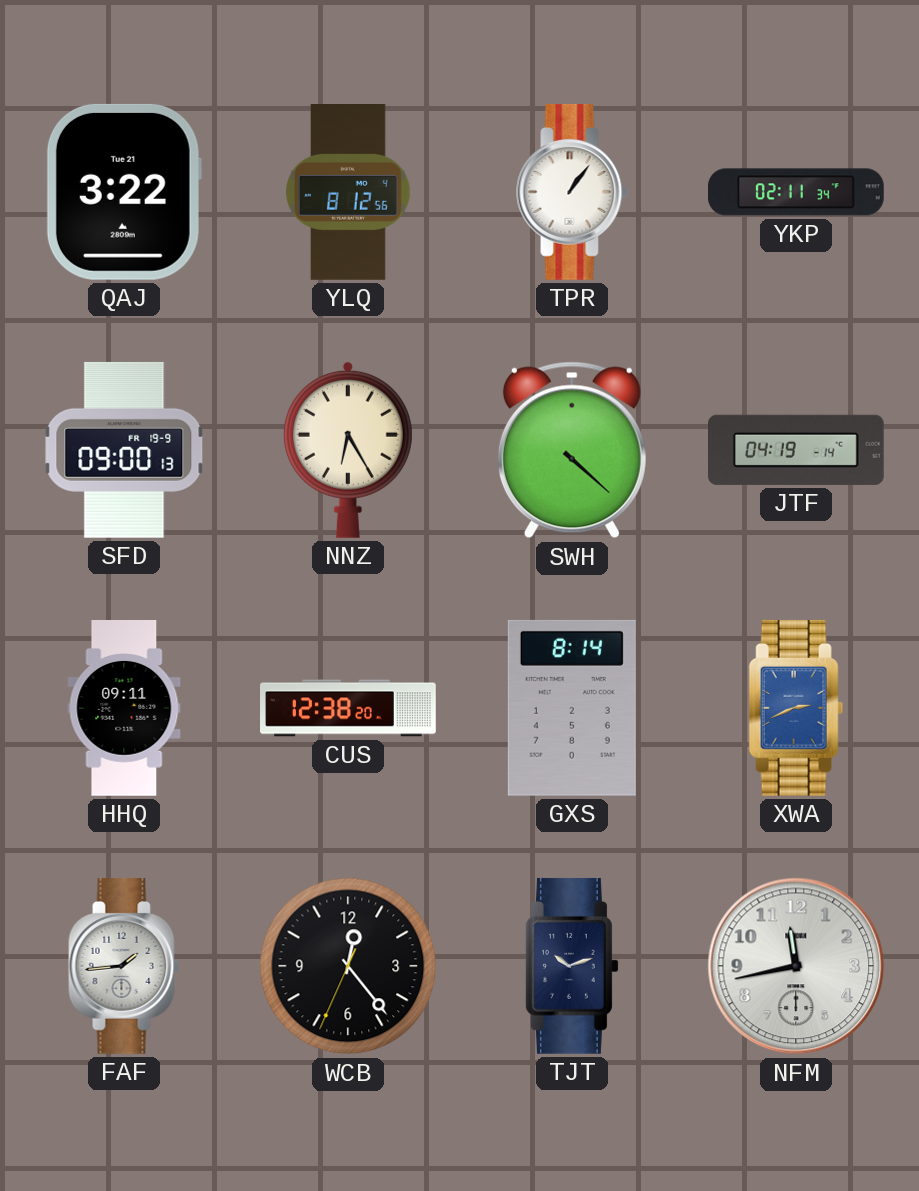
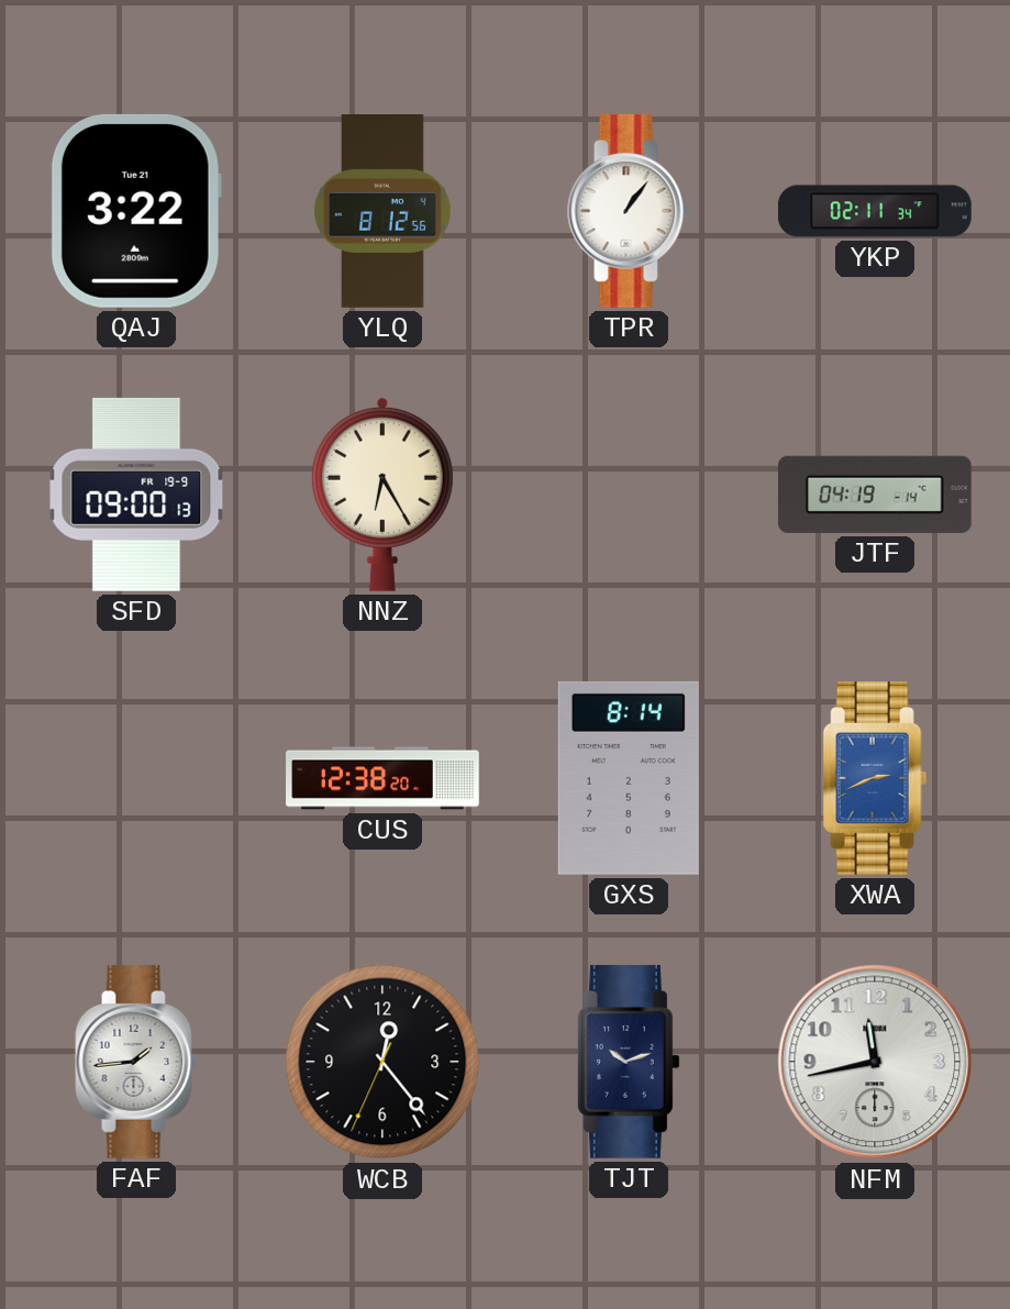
SWH: 4:22 -> none
HHQ: 09:11 -> none
